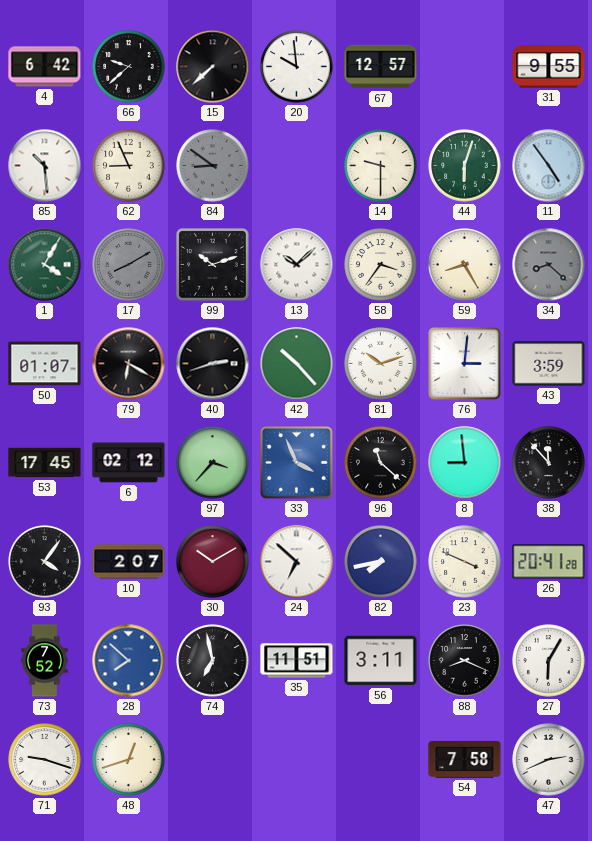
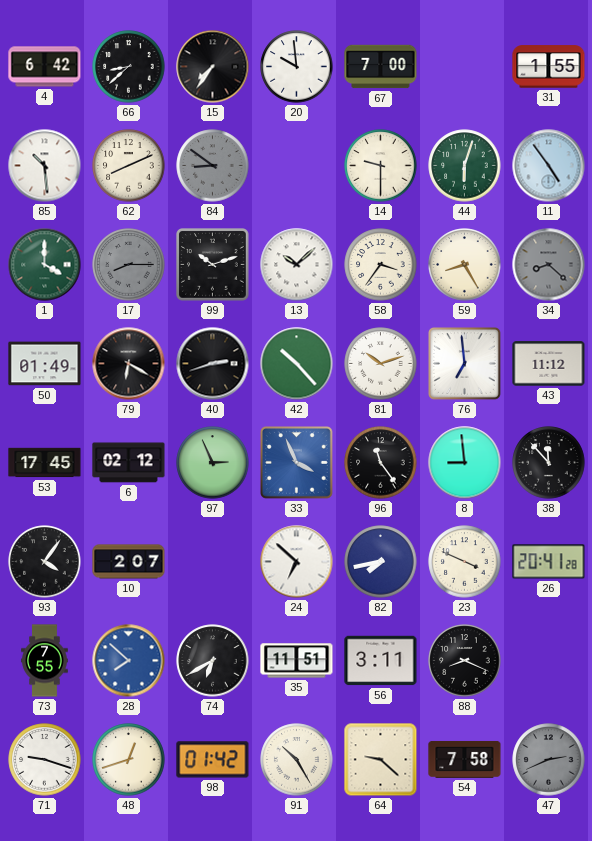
66: 9:38 -> 8:38
15: 7:38 -> 7:36
67: 12:57 -> 7:00
31: 9:55 -> 1:55
62: 8:56 -> 8:11
1: 4:05 -> 4:00
17: 8:10 -> 8:15
50: 01:07 -> 01:49
76: 3:01 -> 6:59
43: 3:59 -> 11:12
97: 3:37 -> 2:56
96: 11:22 -> 11:24
30: 10:10 -> none
73: 7:52 -> 7:55
74: 6:58 -> 6:40
27: 6:05 -> none
98: none -> 01:42
91: none -> 10:25
64: none -> 9:22
47 dial: white -> grey
